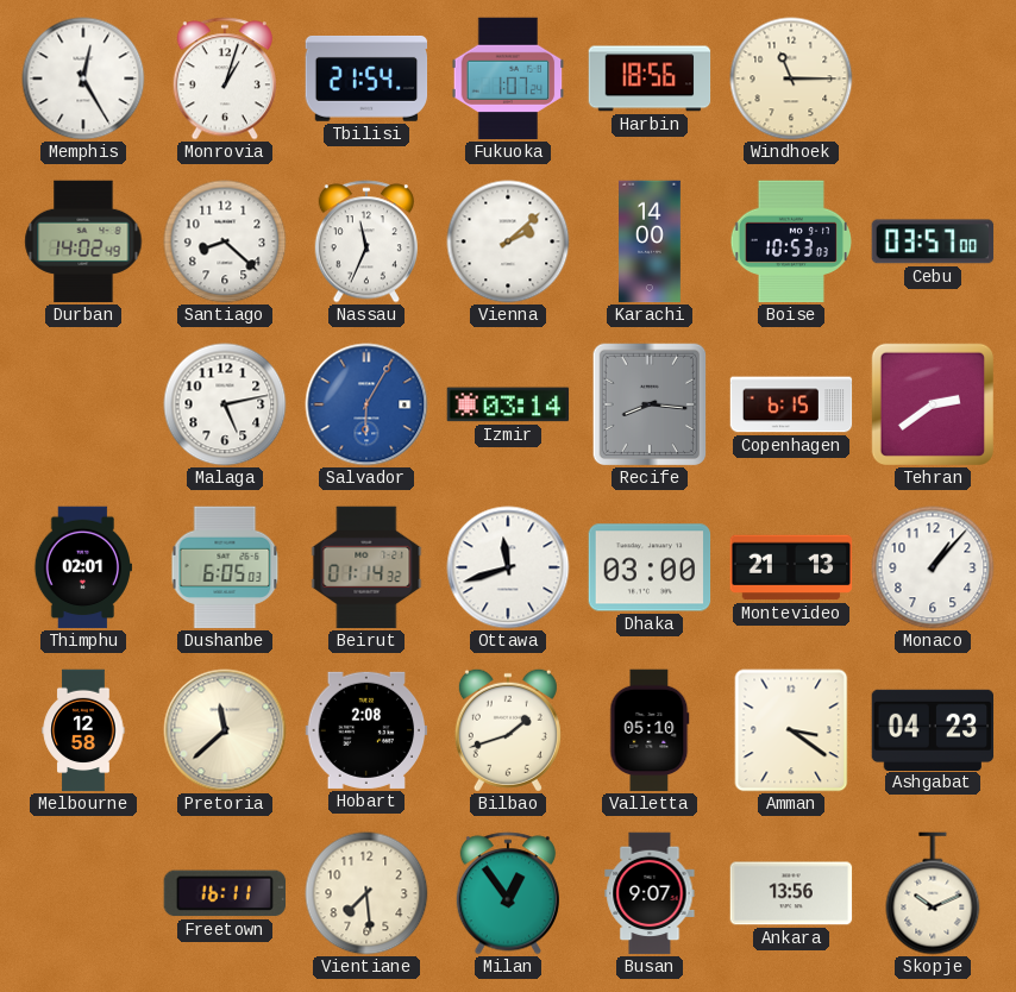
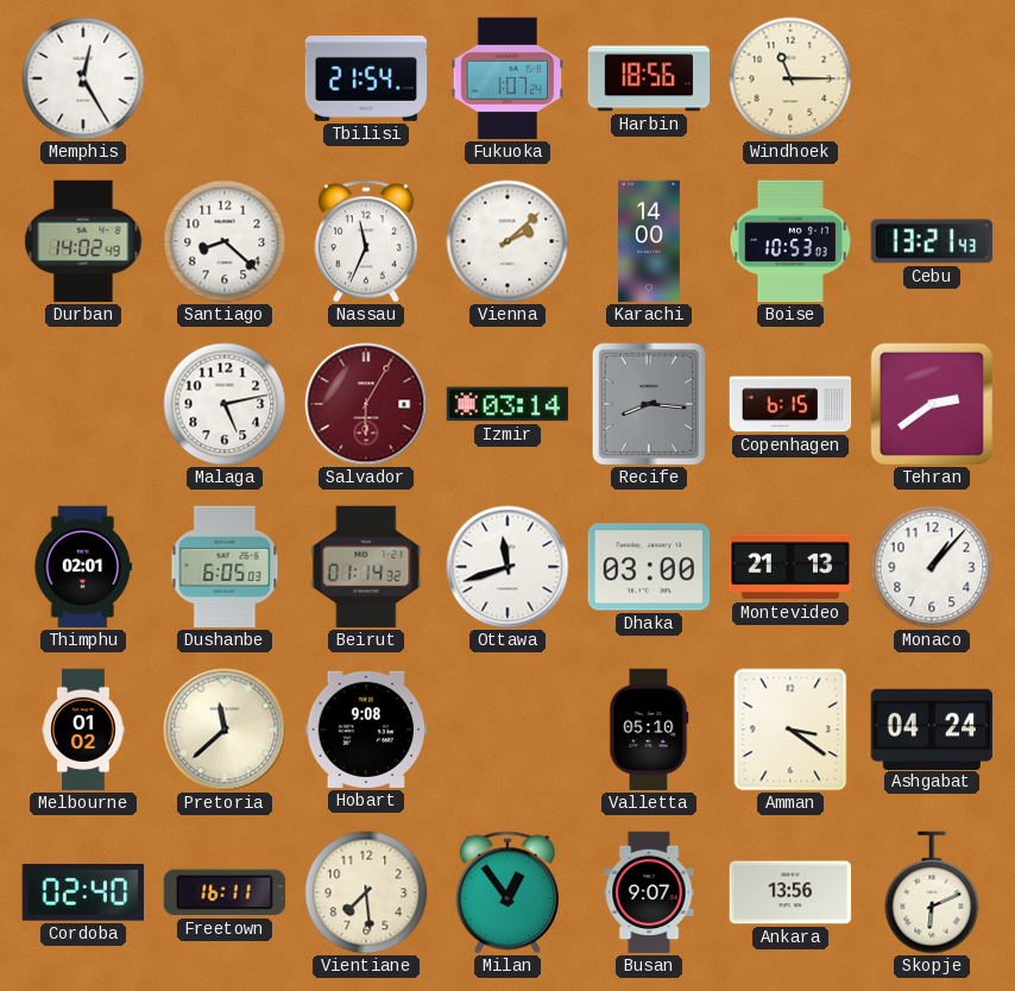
Monrovia: 1:03 -> none
Cebu: 03:57 -> 13:21
Salvador dial: blue -> burgundy
Melbourne: 12:58 -> 01:02
Hobart: 2:08 -> 9:08
Bilbao: 1:42 -> none
Ashgabat: 04:23 -> 04:24
Cordoba: none -> 02:40
Skopje: 10:11 -> 6:11
